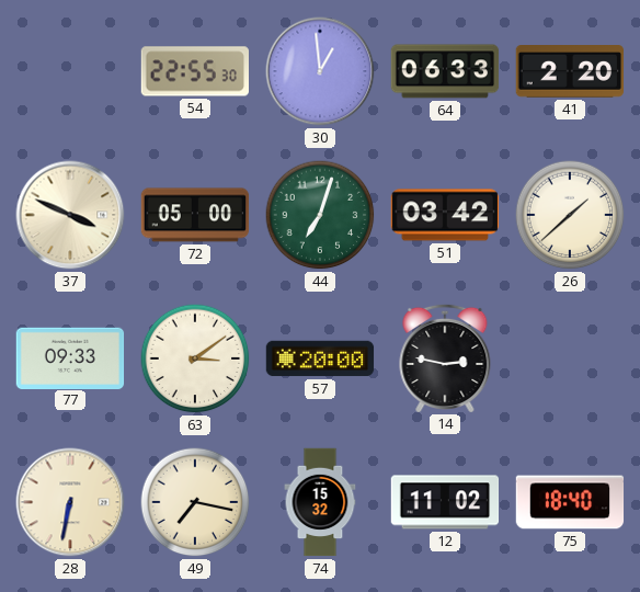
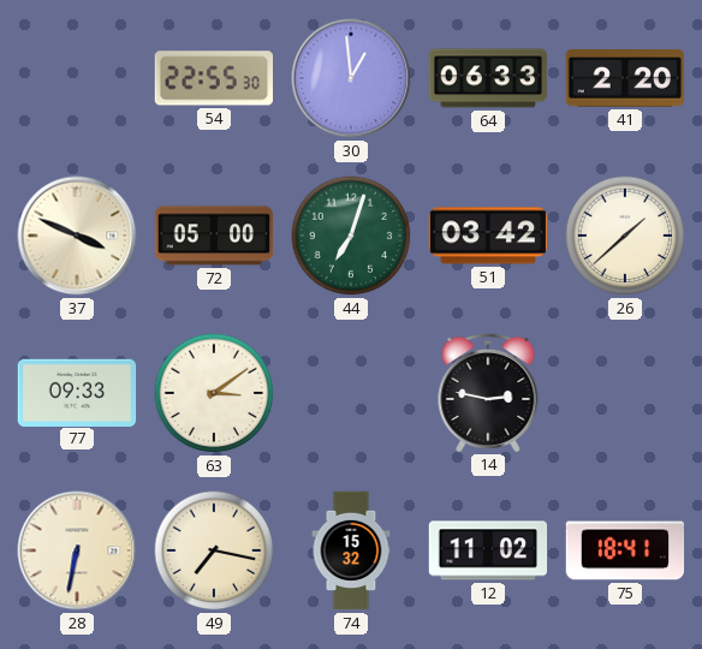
57: 20:00 -> none
75: 18:40 -> 18:41
